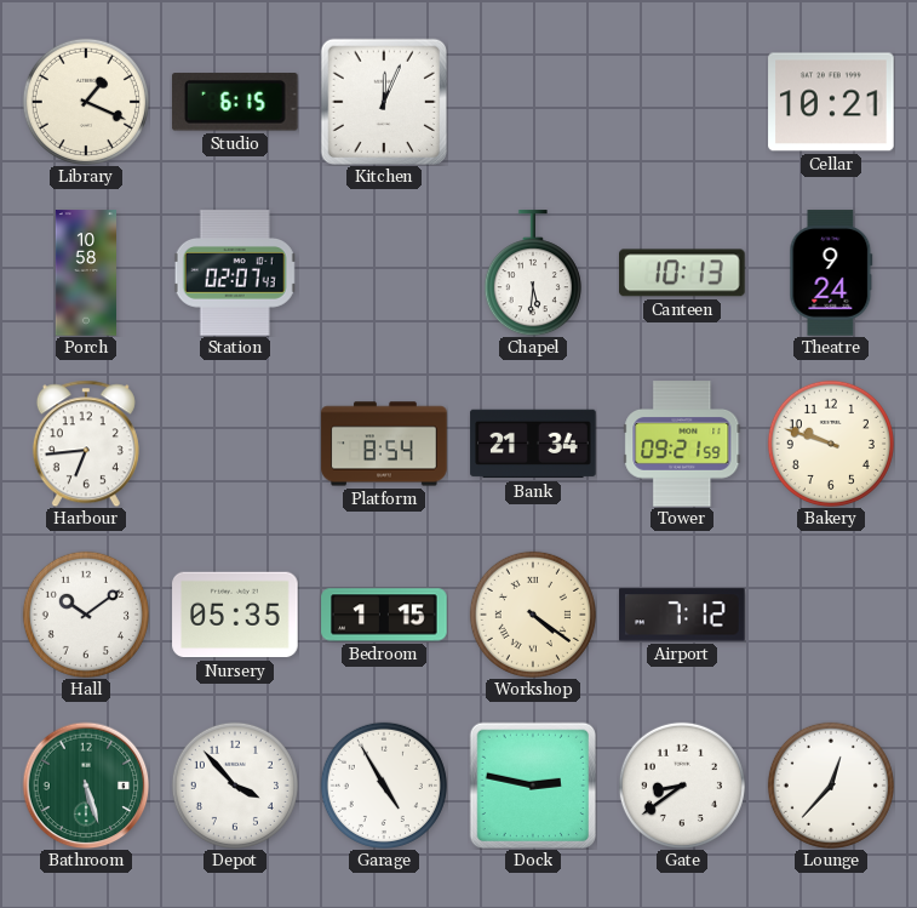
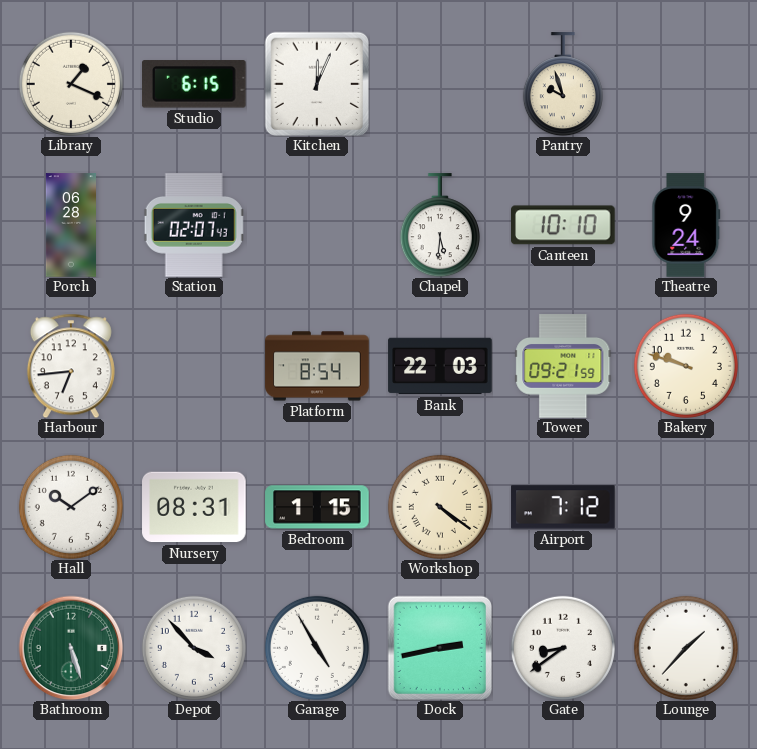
Pantry: none -> 9:57
Cellar: 10:21 -> none
Porch: 10:58 -> 06:28
Canteen: 10:13 -> 10:10
Bank: 21:34 -> 22:03
Nursery: 05:35 -> 08:31
Dock: 2:47 -> 2:43
Lounge: 12:37 -> 1:37
